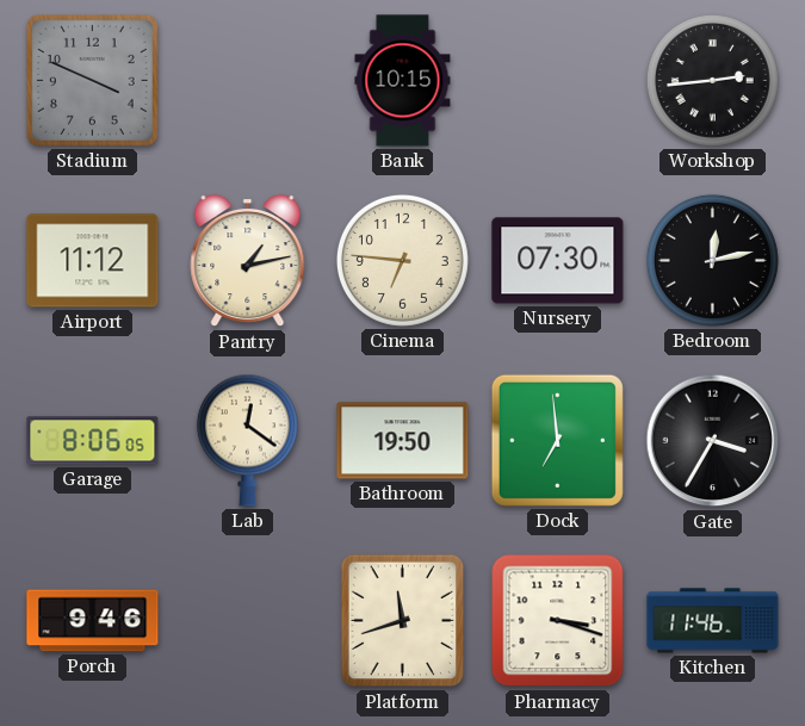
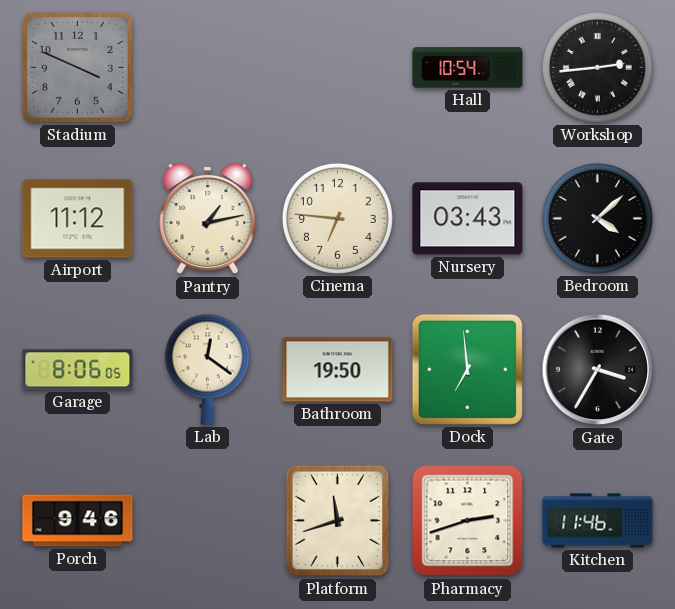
Bank: 10:15 -> none
Hall: none -> 10:54
Nursery: 07:30 -> 03:43
Bedroom: 12:13 -> 4:08
Pharmacy: 3:18 -> 2:42
